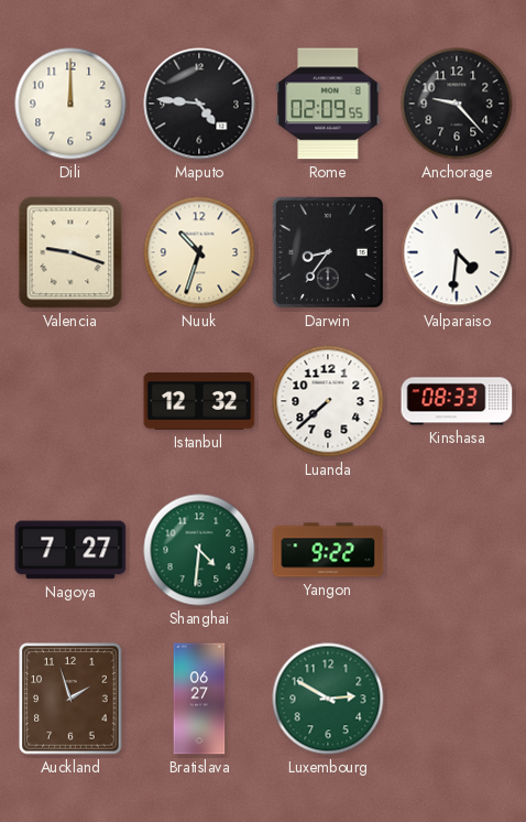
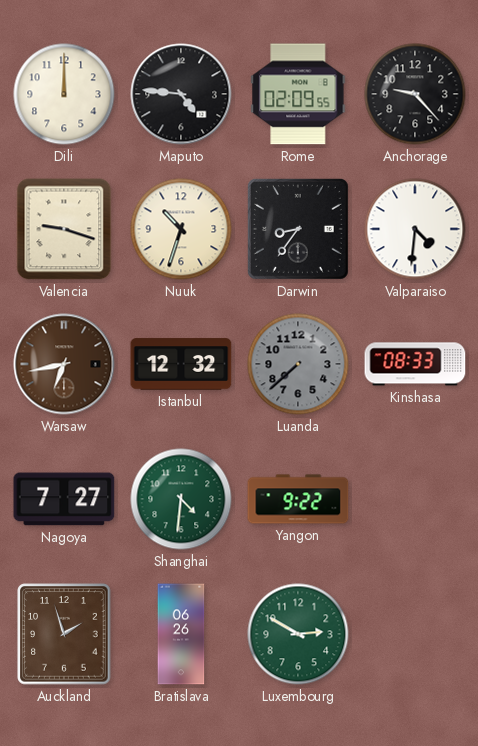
Warsaw: none -> 6:43
Luanda dial: white -> grey
Bratislava: 06:27 -> 06:26
